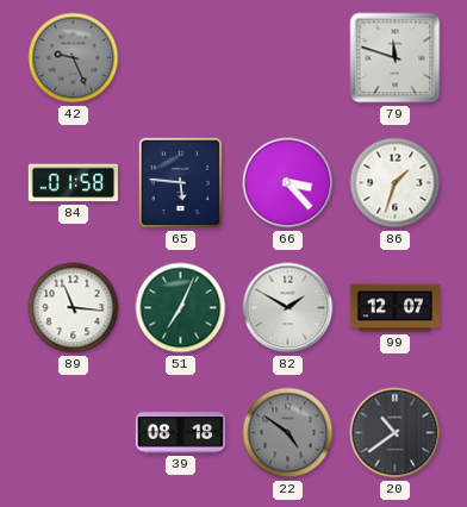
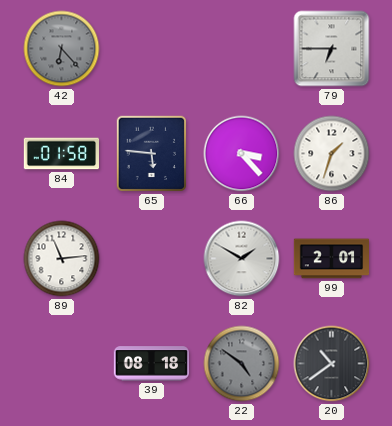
42: 9:26 -> 6:23
79: 11:48 -> 6:45
89: 11:16 -> 11:14
51: 7:04 -> none
99: 12:07 -> 2:01
